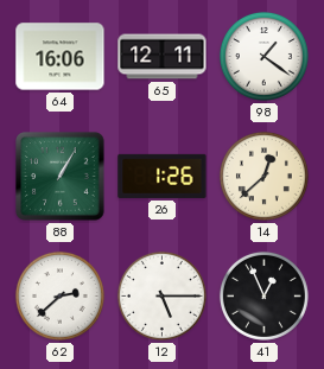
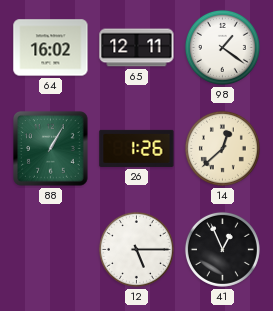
64: 16:06 -> 16:02
62: 2:38 -> none
